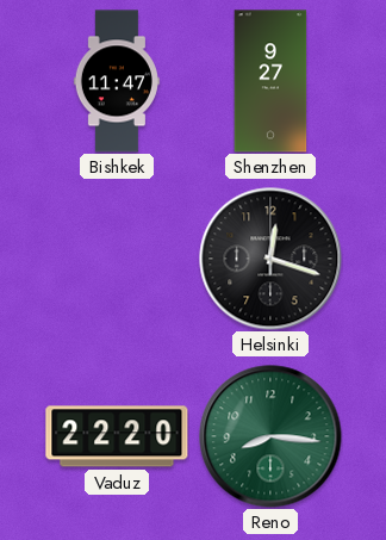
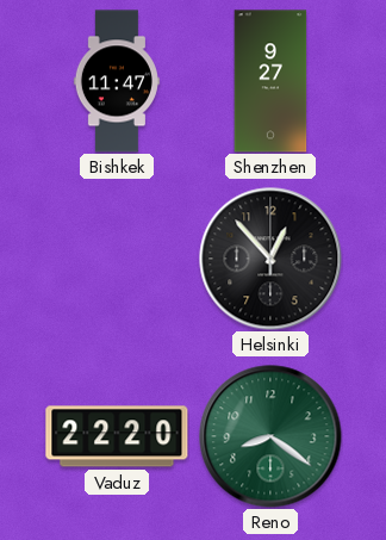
Helsinki: 12:18 -> 12:53
Reno: 8:16 -> 8:21
